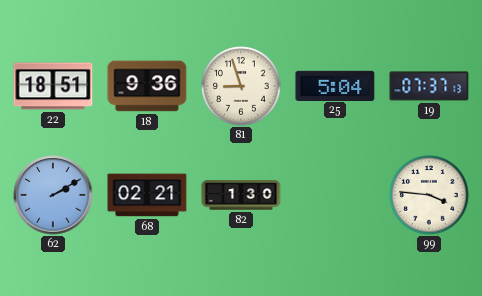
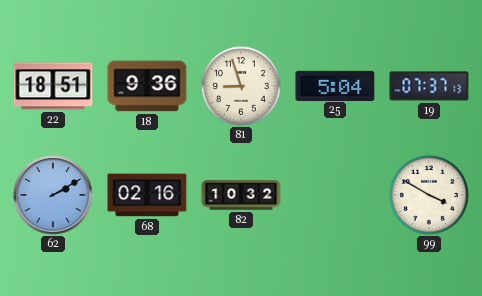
68: 02:21 -> 02:16
82: 1:30 -> 10:32
99: 3:46 -> 3:50
